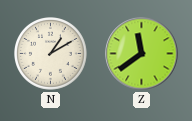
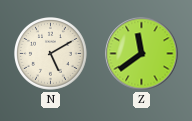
N: 1:10 -> 5:10
